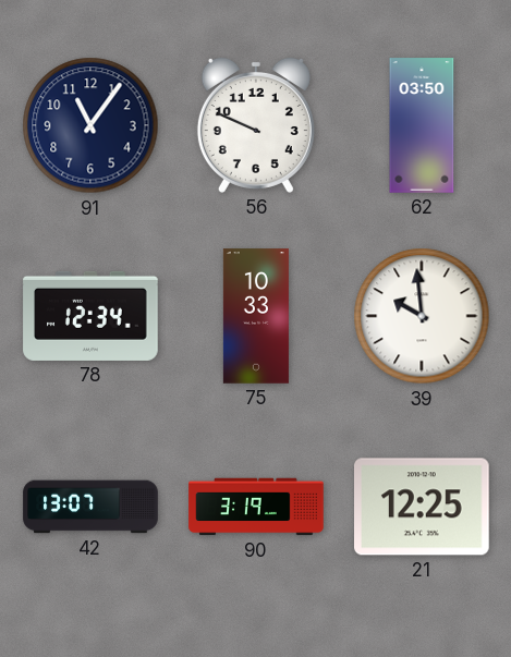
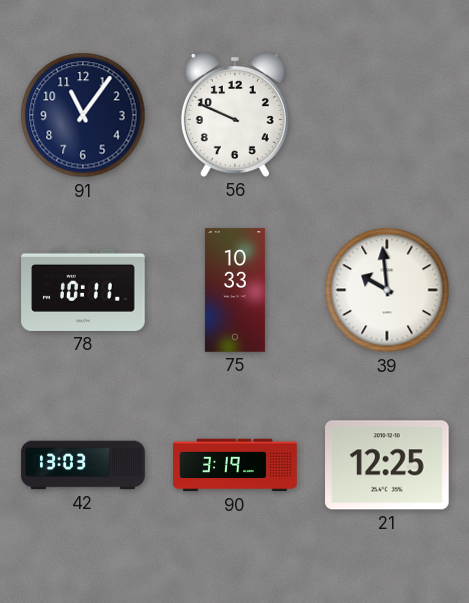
62: 03:50 -> none
78: 12:34 -> 10:11
42: 13:07 -> 13:03
